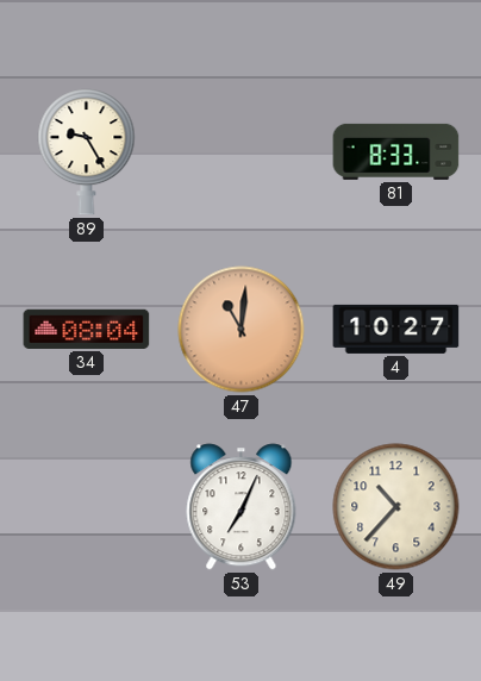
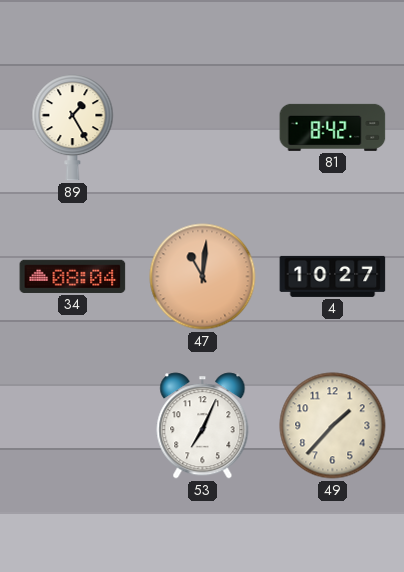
89: 9:25 -> 1:25
81: 8:33 -> 8:42
49: 10:37 -> 1:37
